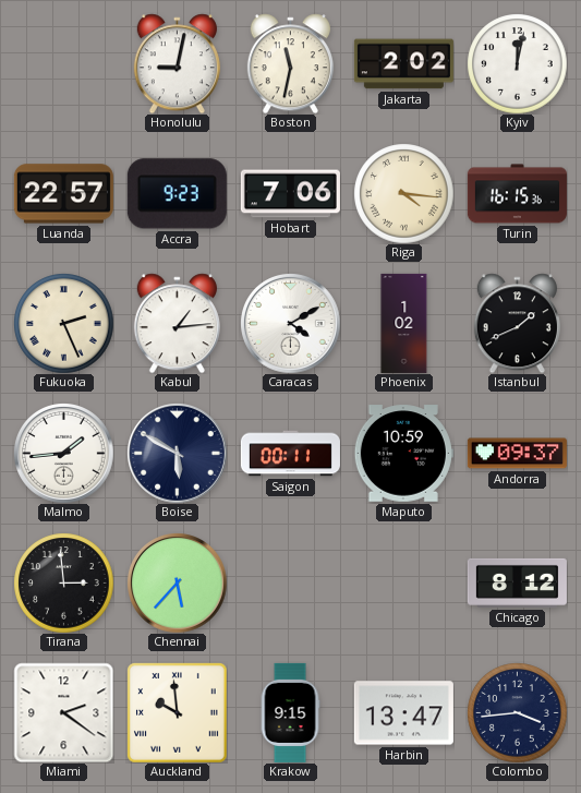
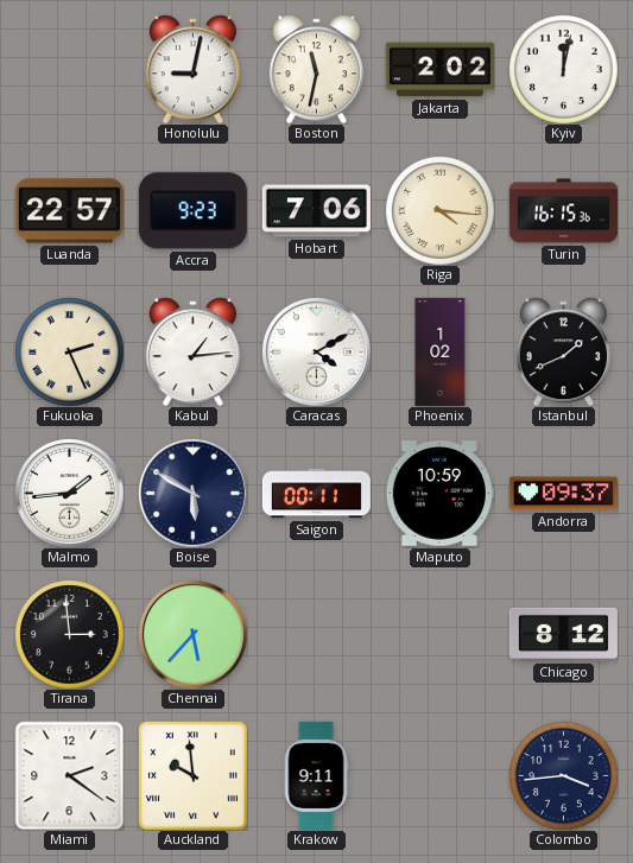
Krakow: 9:15 -> 9:11
Harbin: 13:47 -> none
